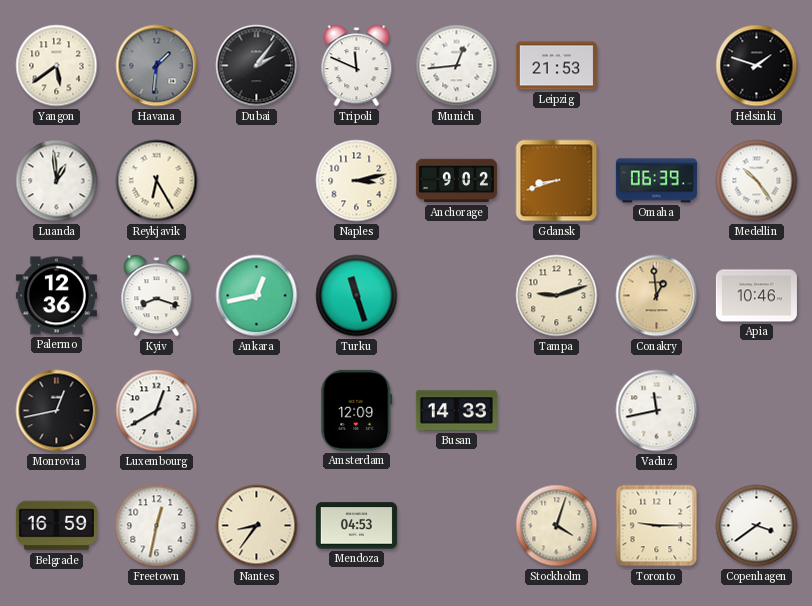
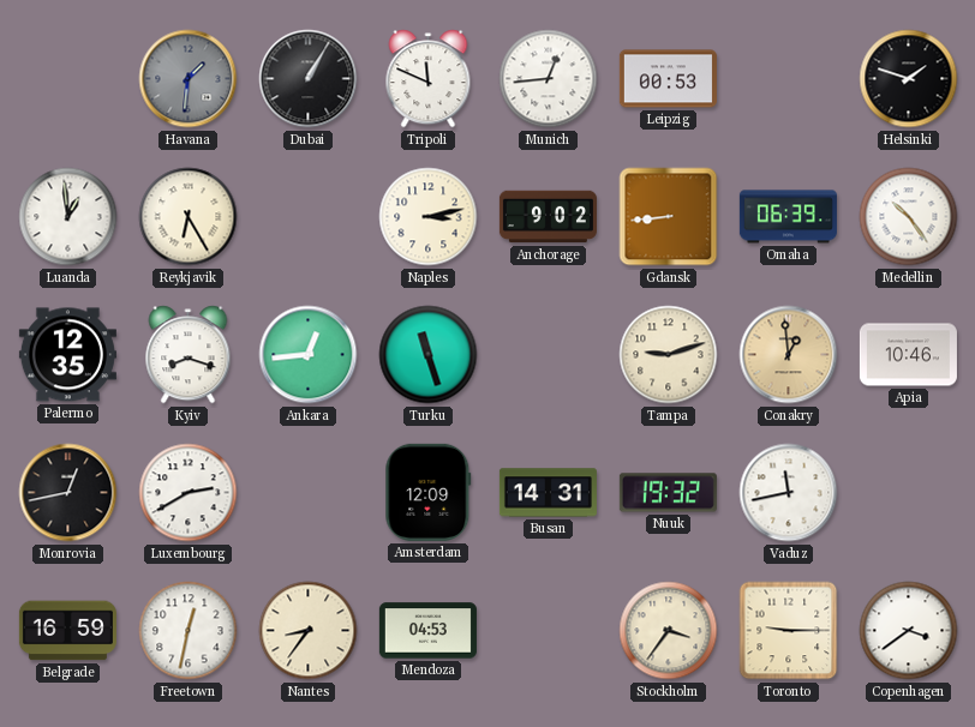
Yangon: 5:39 -> none
Dubai: 2:06 -> 1:05
Leipzig: 21:53 -> 00:53
Gdansk: 8:42 -> 8:44
Palermo: 12:36 -> 12:35
Ankara: 12:43 -> 12:44
Luxembourg: 12:40 -> 2:40
Busan: 14:33 -> 14:31
Nuuk: none -> 19:32
Stockholm: 4:03 -> 3:36
